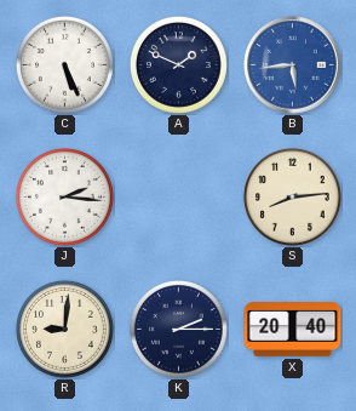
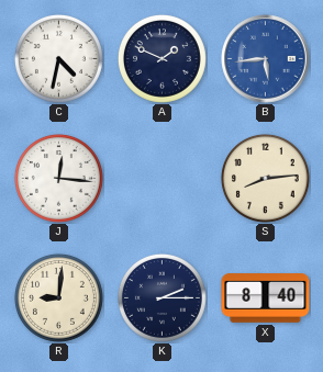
C: 5:26 -> 4:32
J: 2:16 -> 12:16
X: 20:40 -> 8:40
